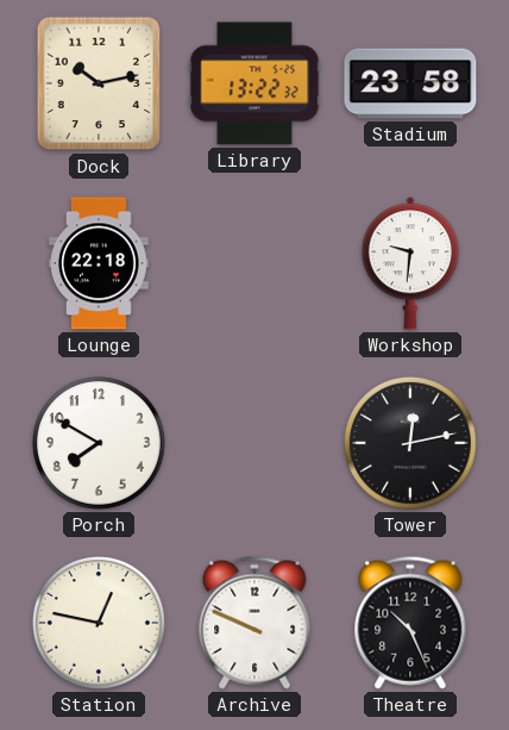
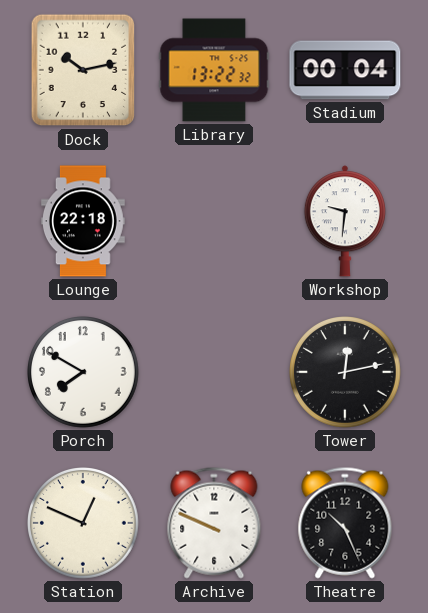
Stadium: 23:58 -> 00:04
Station: 12:47 -> 12:49
